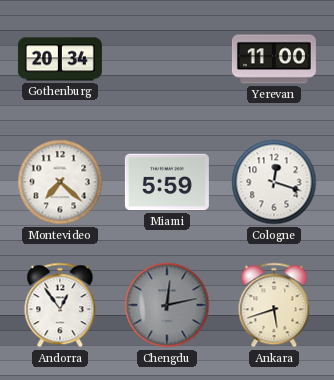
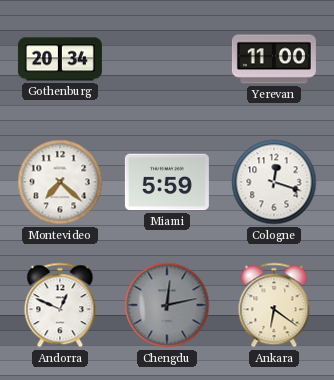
Andorra: 12:54 -> 12:49
Ankara: 5:42 -> 6:21
